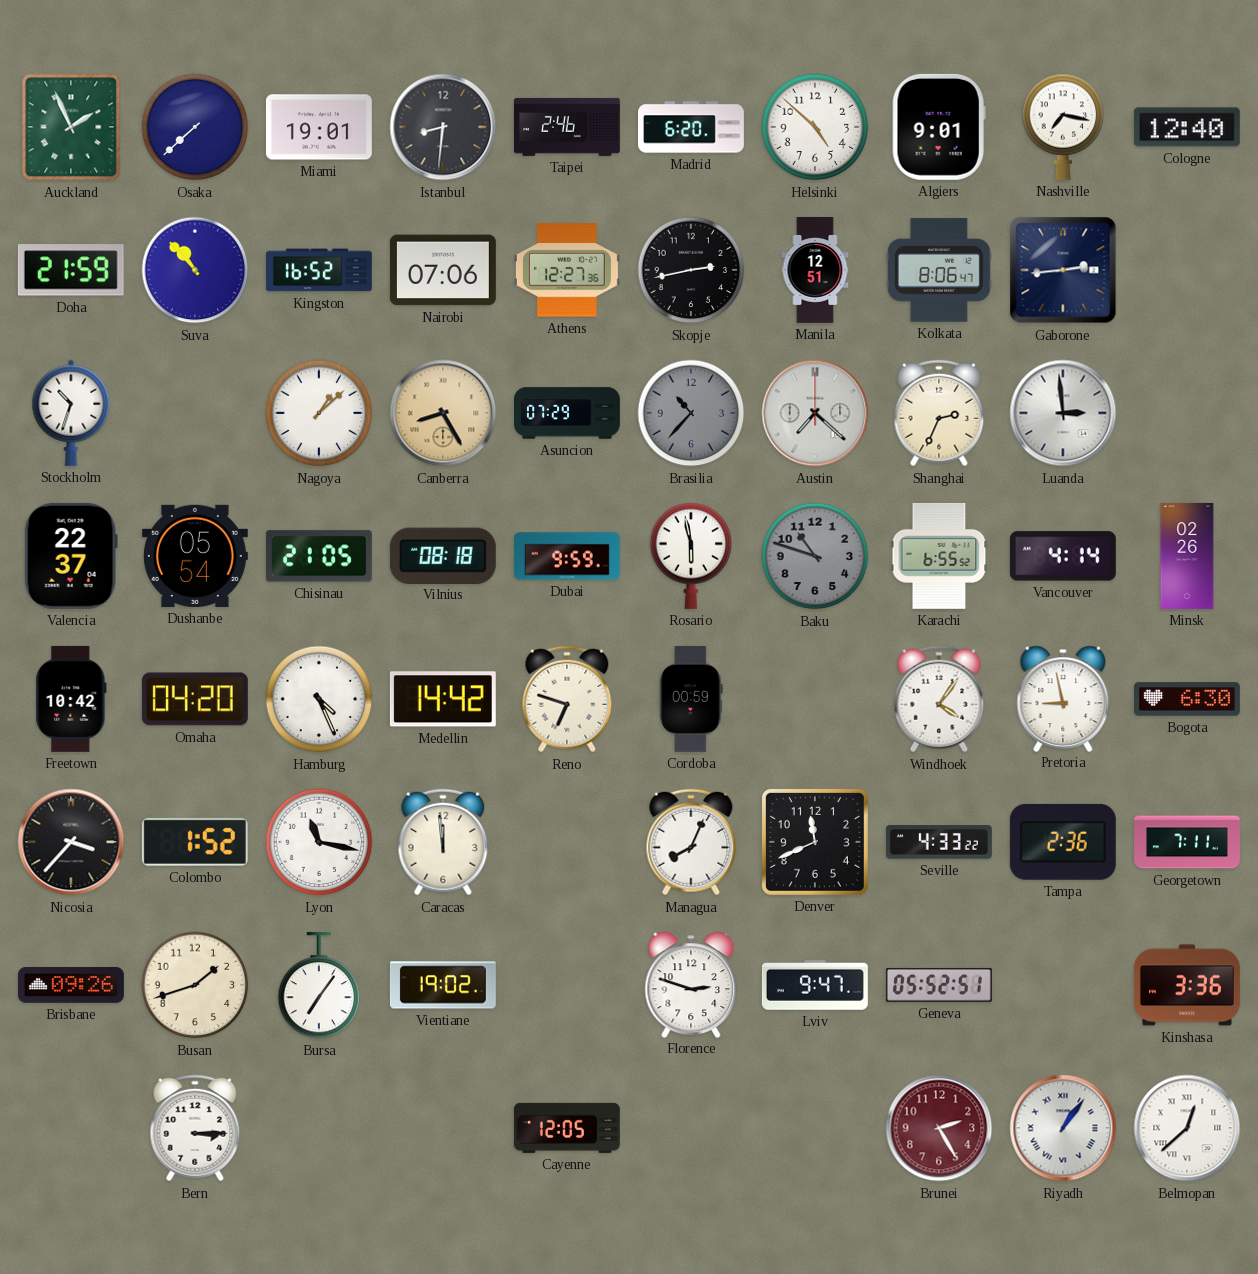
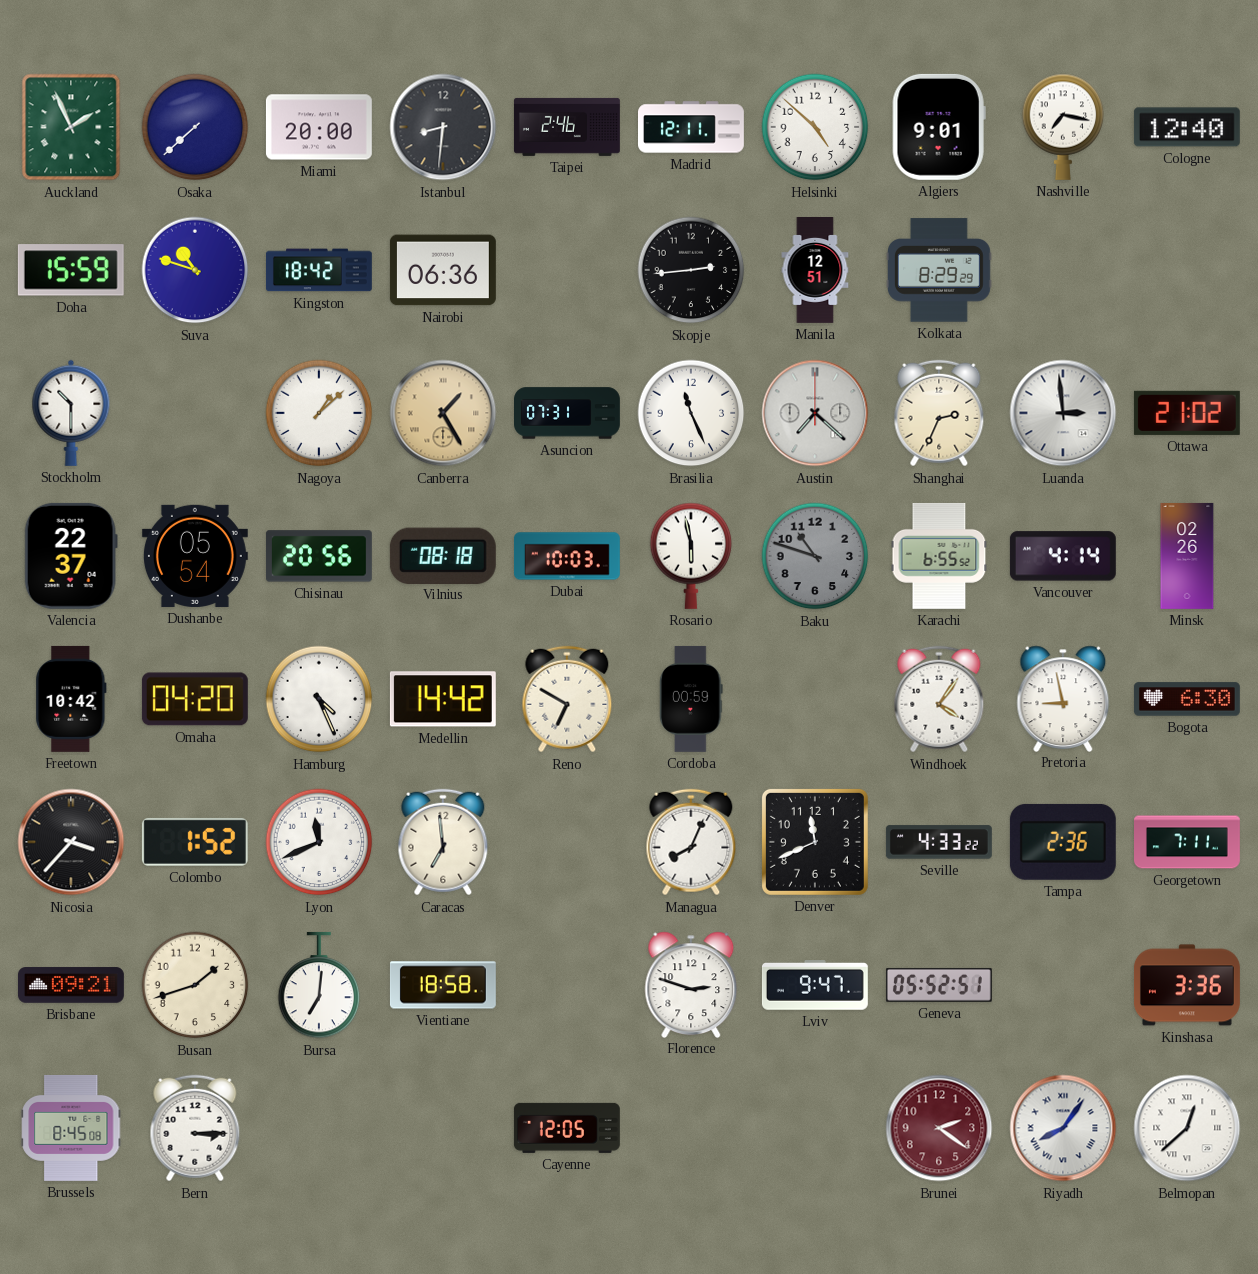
Miami: 19:01 -> 20:00
Madrid: 6:20 -> 12:11
Doha: 21:59 -> 15:59
Suva: 10:53 -> 10:48
Kingston: 16:52 -> 18:42
Nairobi: 07:06 -> 06:36
Athens: 12:27 -> none
Skopje: 2:43 -> 2:44
Kolkata: 8:06 -> 8:29
Gaborone: 2:44 -> none
Stockholm: 10:33 -> 10:30
Canberra: 8:25 -> 1:25
Asuncion: 07:29 -> 07:31
Brasilia: 10:37 -> 11:26
Brasilia dial: grey -> white
Ottawa: none -> 21:02
Chisinau: 21:05 -> 20:56
Dubai: 9:59 -> 10:03
Reno: 6:48 -> 6:50
Lyon: 11:17 -> 11:41
Caracas: 11:59 -> 6:59
Brisbane: 09:26 -> 09:21
Bursa: 7:06 -> 7:01
Vientiane: 19:02 -> 18:58
Brussels: none -> 8:45
Brunei: 2:25 -> 2:21
Riyadh: 1:06 -> 8:06
